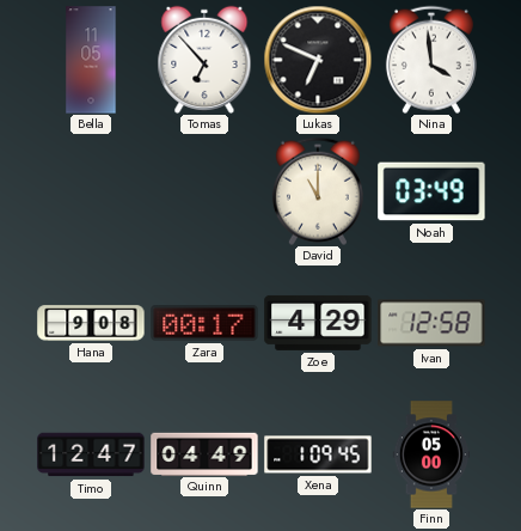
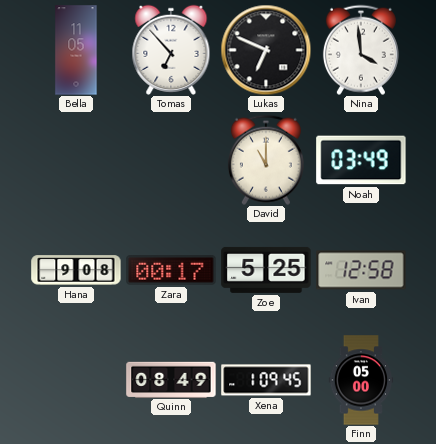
Zoe: 4:29 -> 5:25
Timo: 12:47 -> none
Quinn: 04:49 -> 08:49
